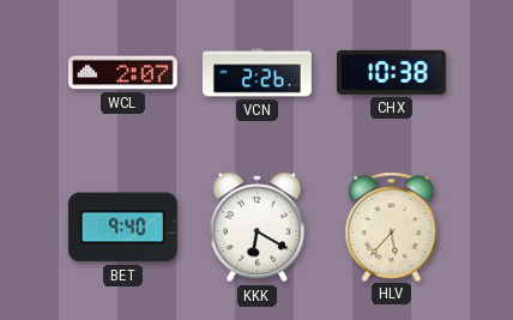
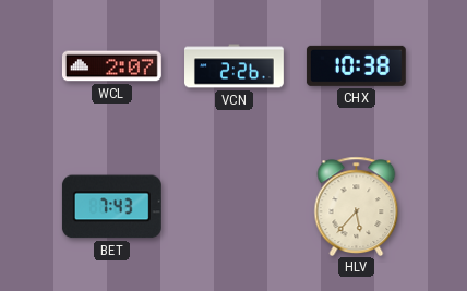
BET: 9:40 -> 7:43
KKK: 6:20 -> none
